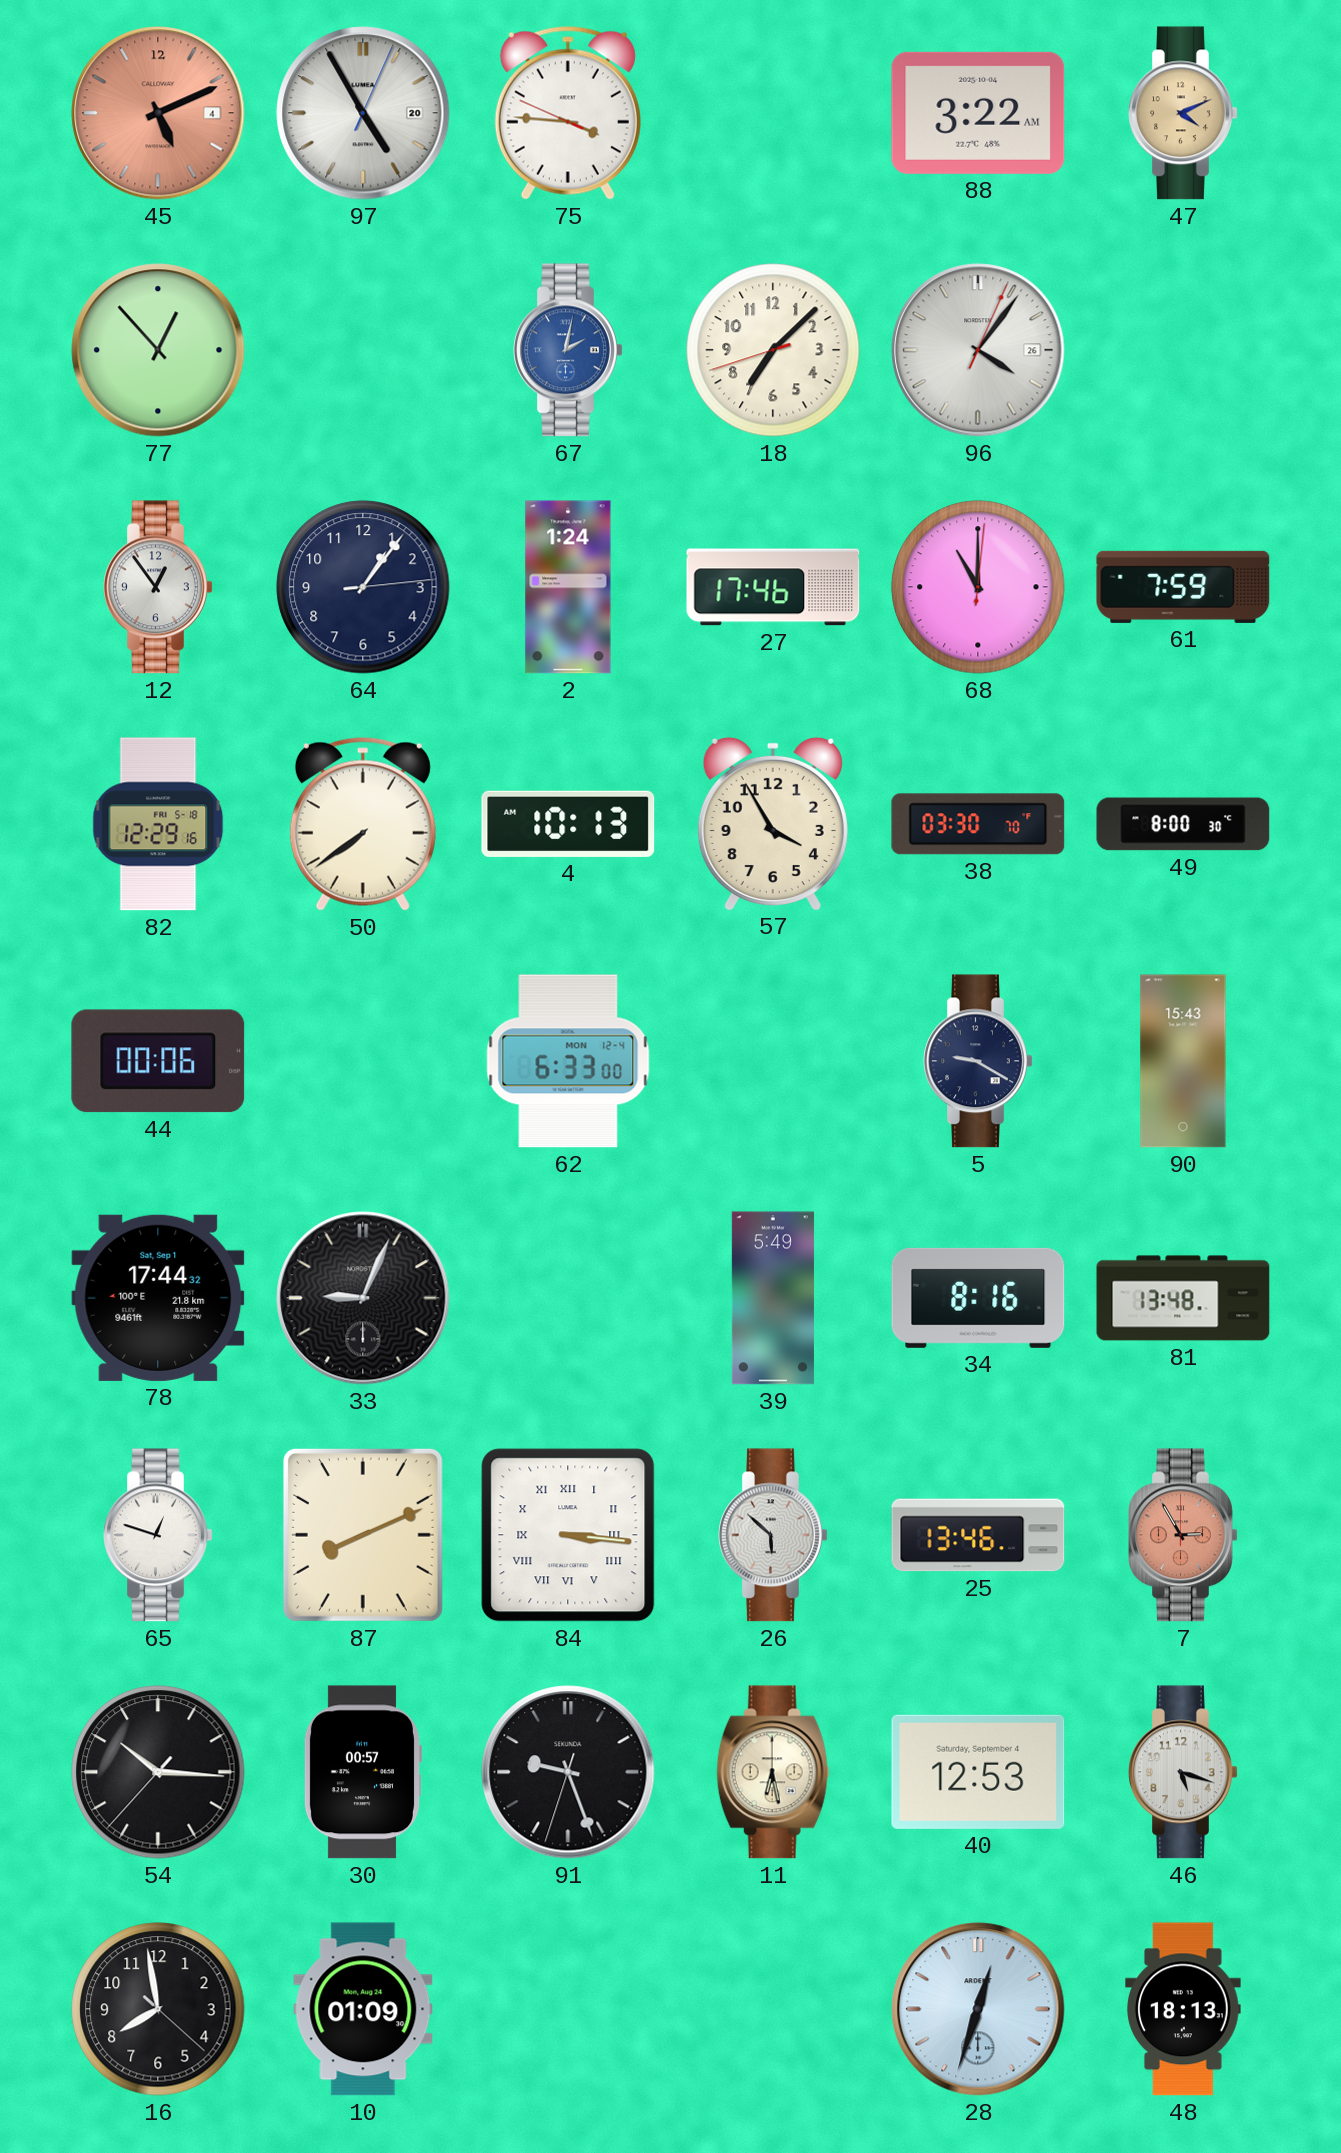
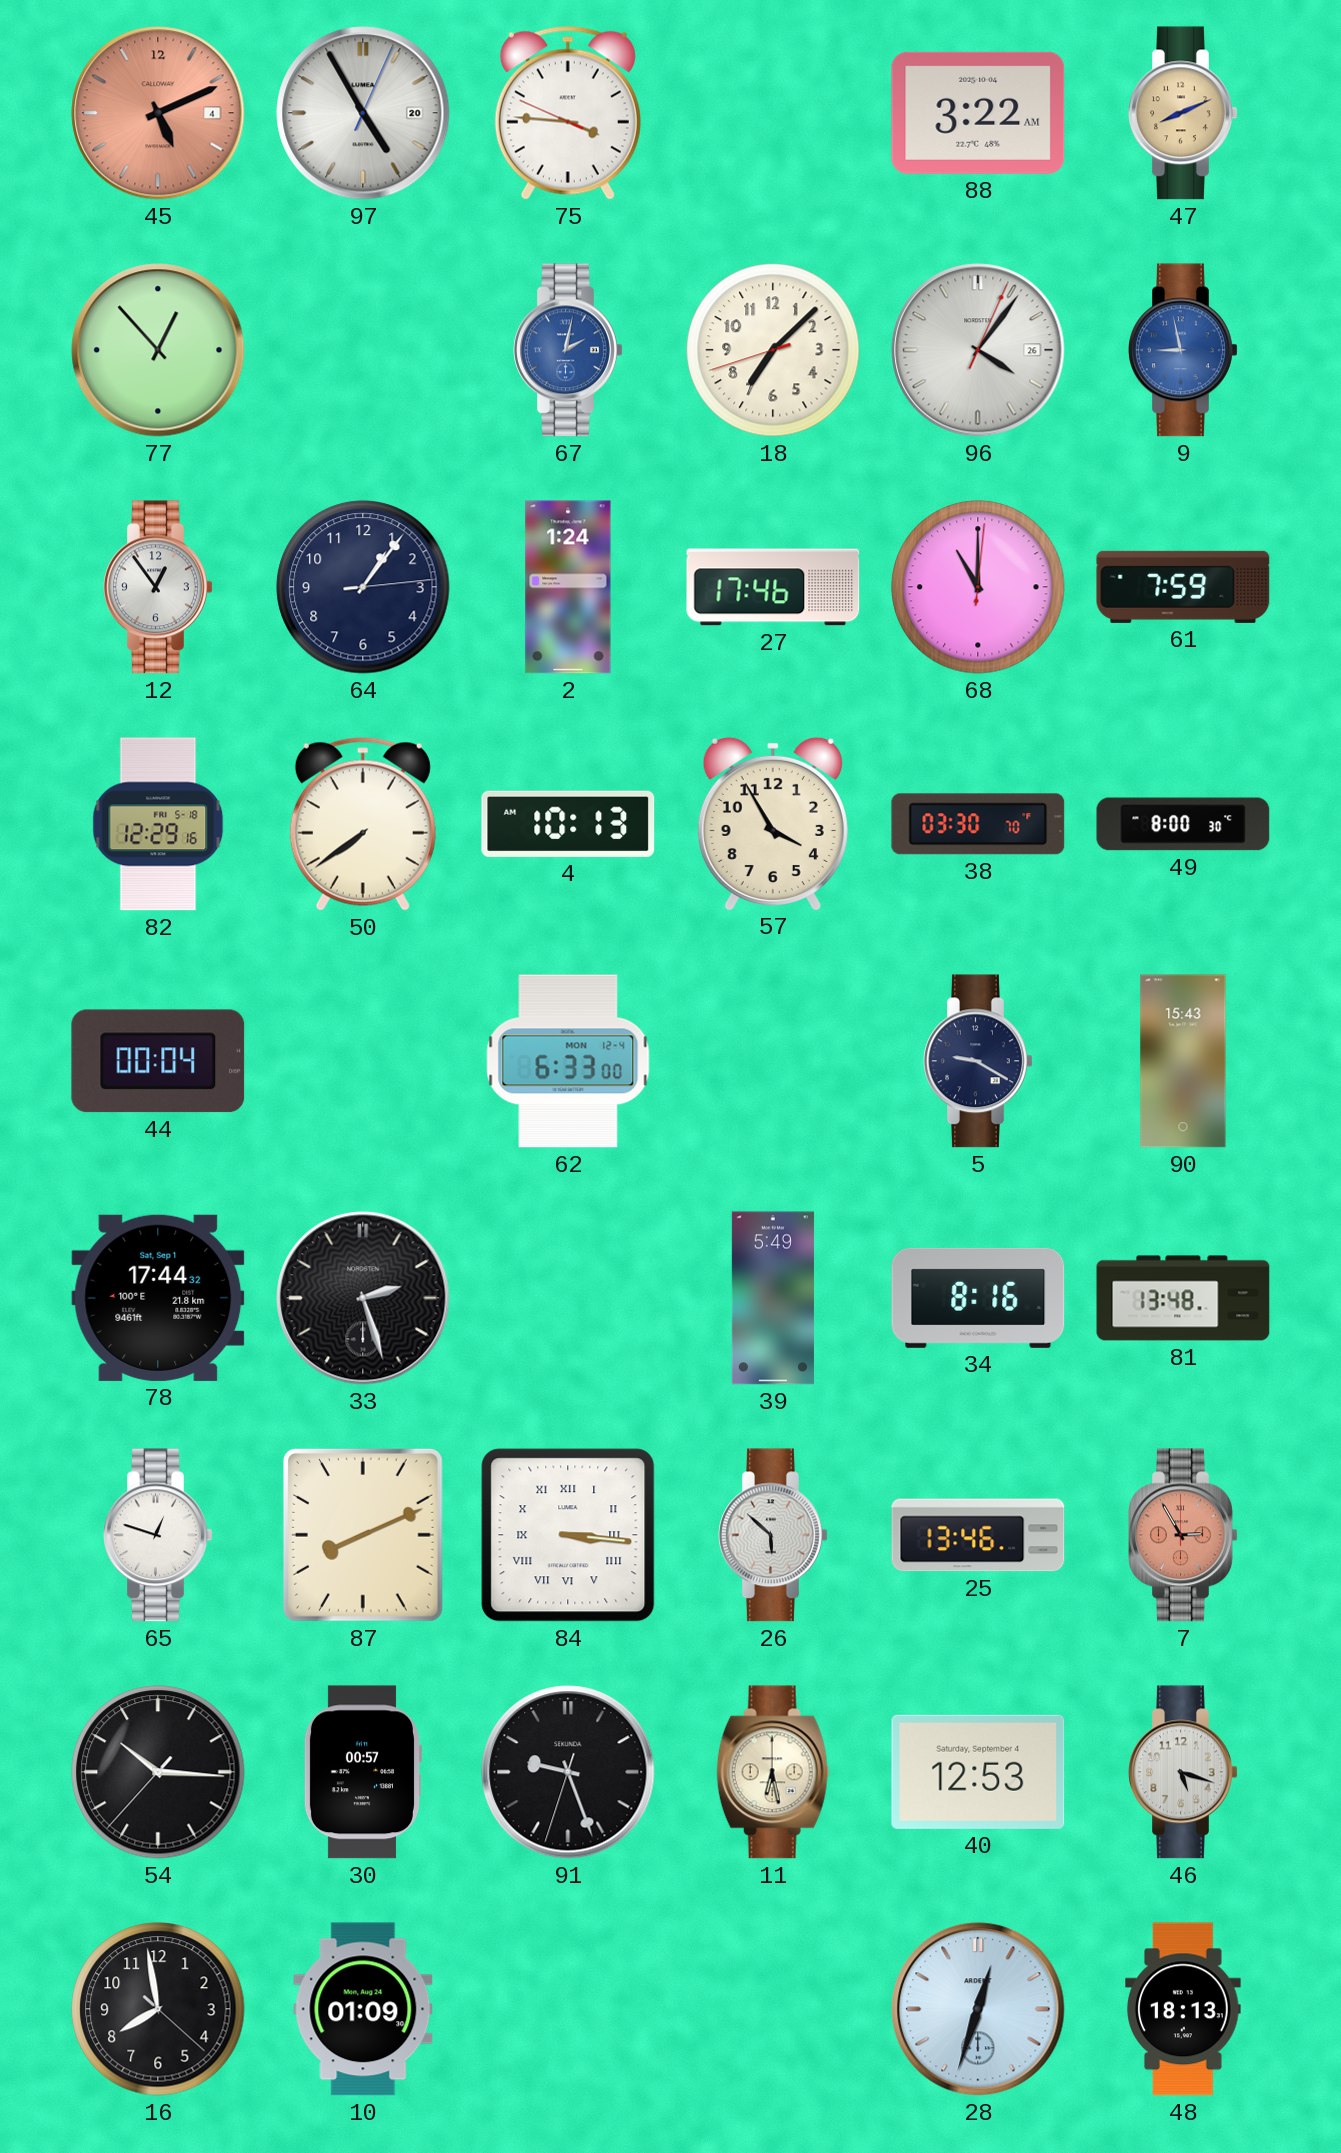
47: 4:11 -> 8:11
9: none -> 8:58
44: 00:06 -> 00:04
33: 9:04 -> 2:27
